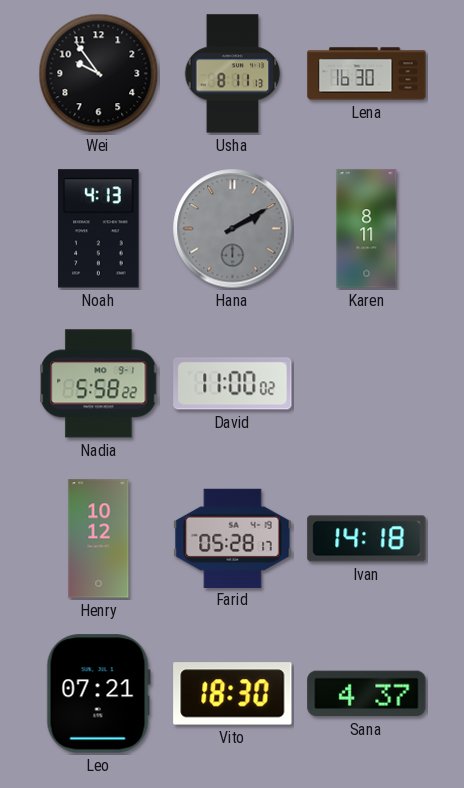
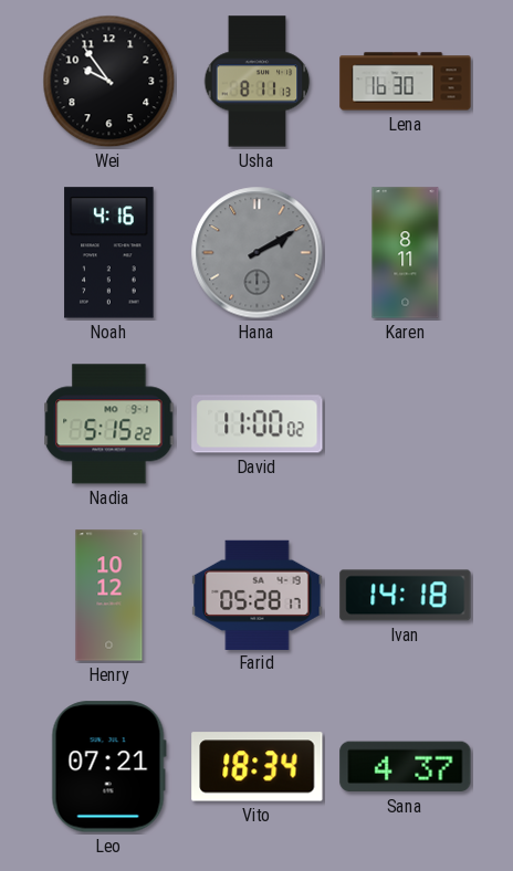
Noah: 4:13 -> 4:16
Nadia: 5:58 -> 5:15
Vito: 18:30 -> 18:34
